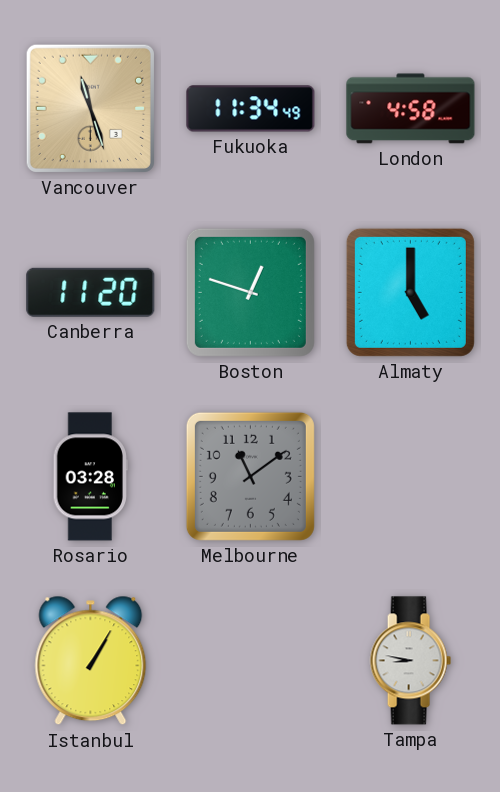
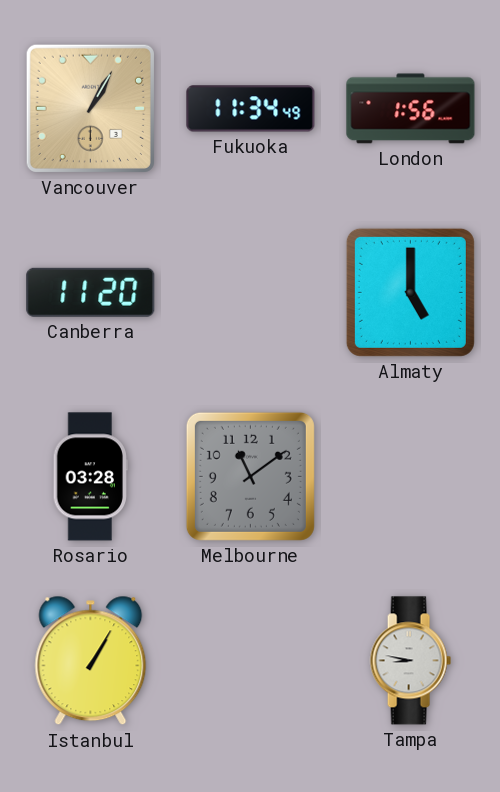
Vancouver: 11:27 -> 1:05
London: 4:58 -> 1:56
Boston: 12:48 -> none
